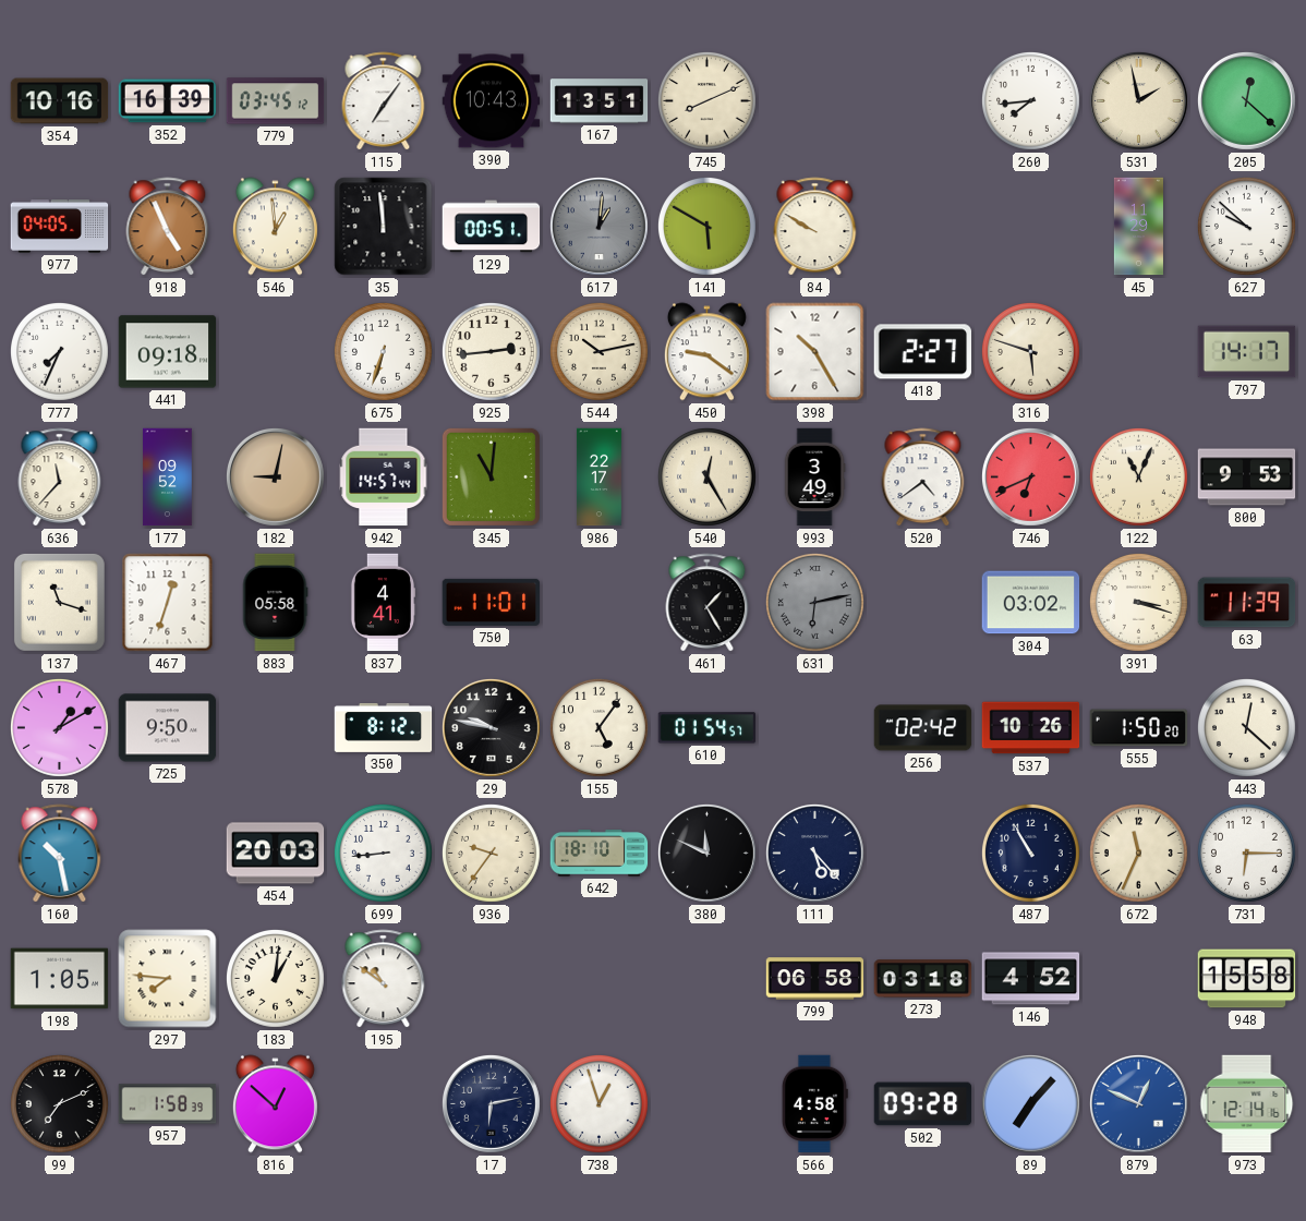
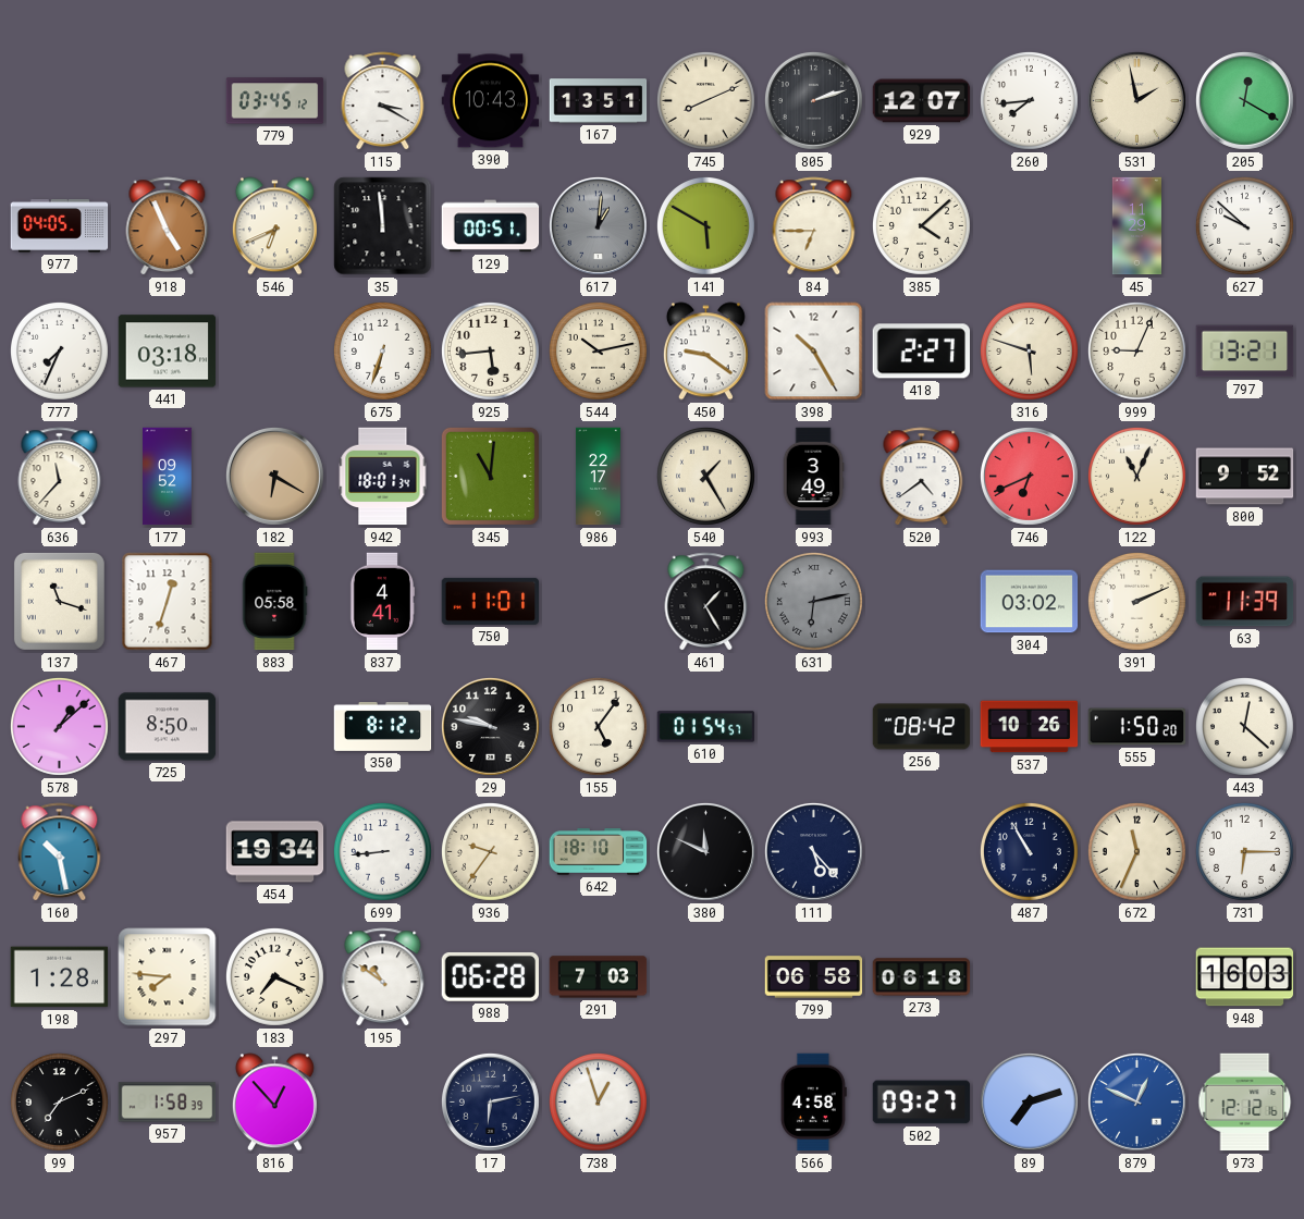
354: 10:16 -> none
352: 16:39 -> none
115: 7:06 -> 3:20
805: none -> 2:12
929: none -> 12:07
205: 12:22 -> 12:20
546: 12:59 -> 6:41
84: 9:50 -> 6:45
385: none -> 4:08
441: 09:18 -> 03:18
925: 2:44 -> 5:44
999: none -> 9:04
797: 14:17 -> 13:21
182: 9:02 -> 6:20
942: 14:57 -> 18:01
540: 12:25 -> 1:25
800: 9:53 -> 9:52
391: 3:18 -> 2:11
578: 1:10 -> 1:08
725: 9:50 -> 8:50
256: 02:42 -> 08:42
454: 20:03 -> 19:34
198: 1:05 -> 1:28
183: 1:01 -> 7:19
988: none -> 06:28
291: none -> 7:03
273: 03:18 -> 06:18
146: 4:52 -> none
948: 15:58 -> 16:03
816: 12:52 -> 12:53
502: 09:28 -> 09:27
89: 7:07 -> 7:12
973: 12:14 -> 12:12
